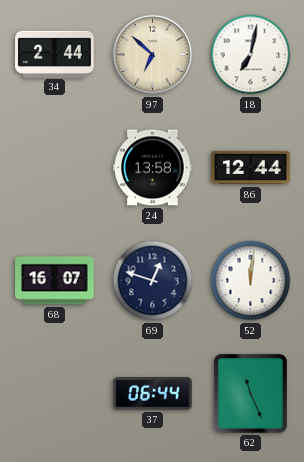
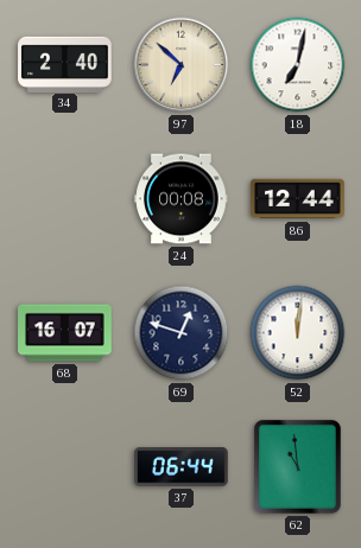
34: 2:44 -> 2:40
24: 13:58 -> 00:08
62: 11:26 -> 10:59
